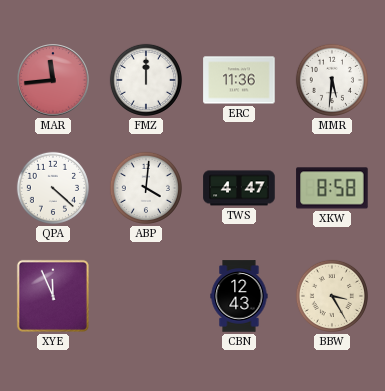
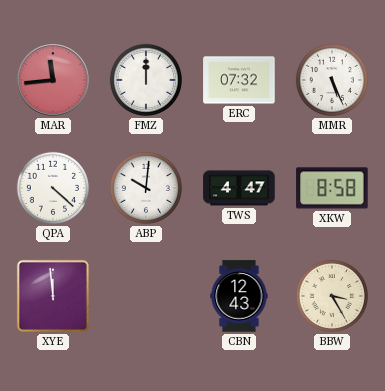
ERC: 11:36 -> 07:32
MMR: 5:31 -> 5:26
ABP: 4:01 -> 10:01
XYE: 11:56 -> 11:59
